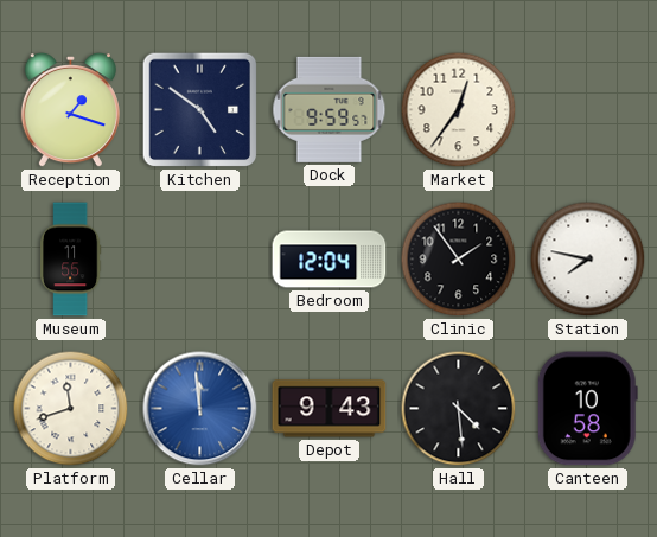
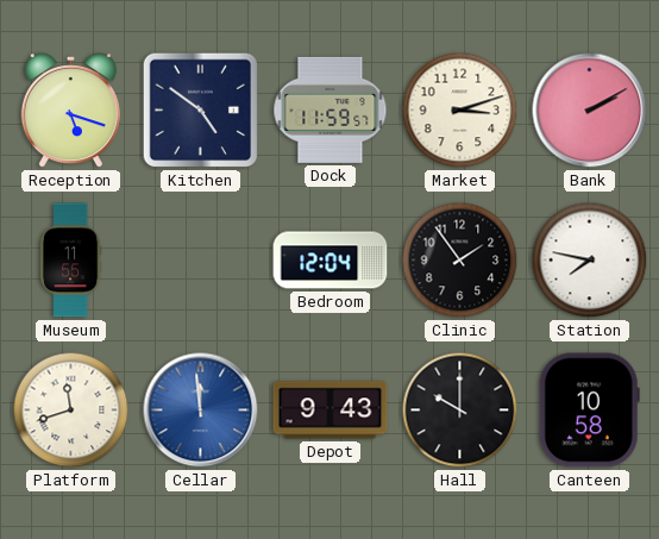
Reception: 1:18 -> 5:18
Dock: 9:59 -> 11:59
Market: 12:36 -> 3:12
Bank: none -> 2:10
Hall: 4:29 -> 10:00
